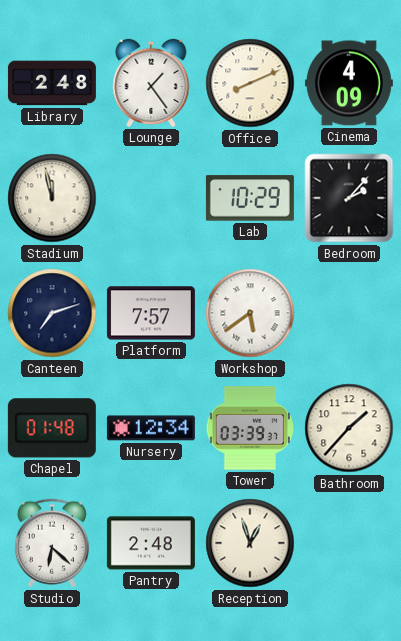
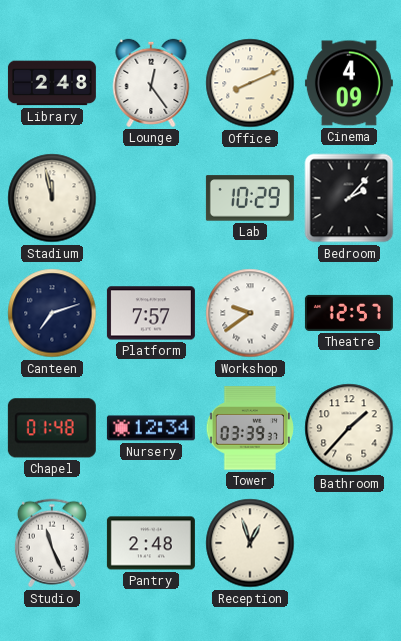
Lounge: 1:24 -> 12:24
Workshop: 5:39 -> 9:39
Theatre: none -> 12:57
Studio: 6:22 -> 11:26
